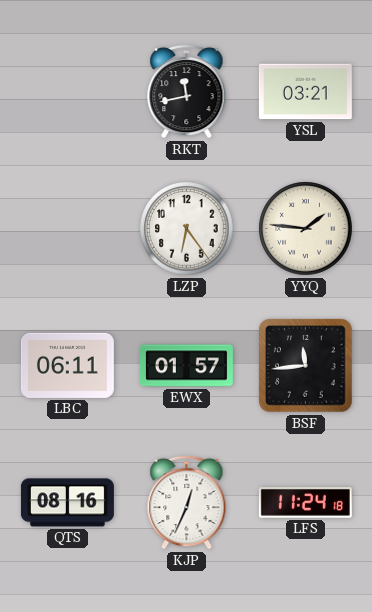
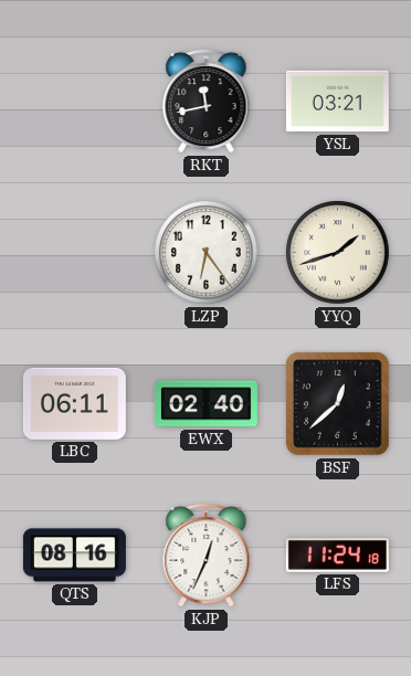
YYQ: 1:46 -> 1:42
EWX: 01:57 -> 02:40
BSF: 11:44 -> 12:38
